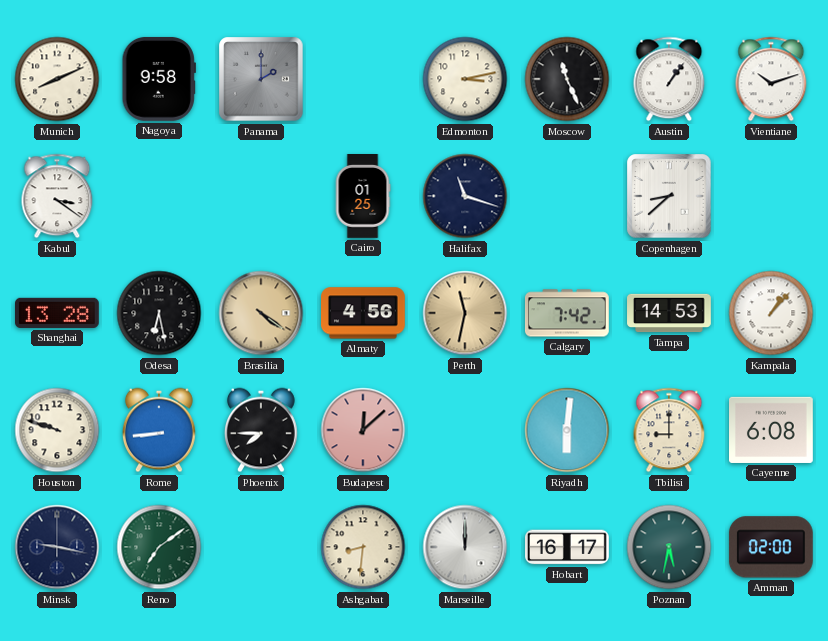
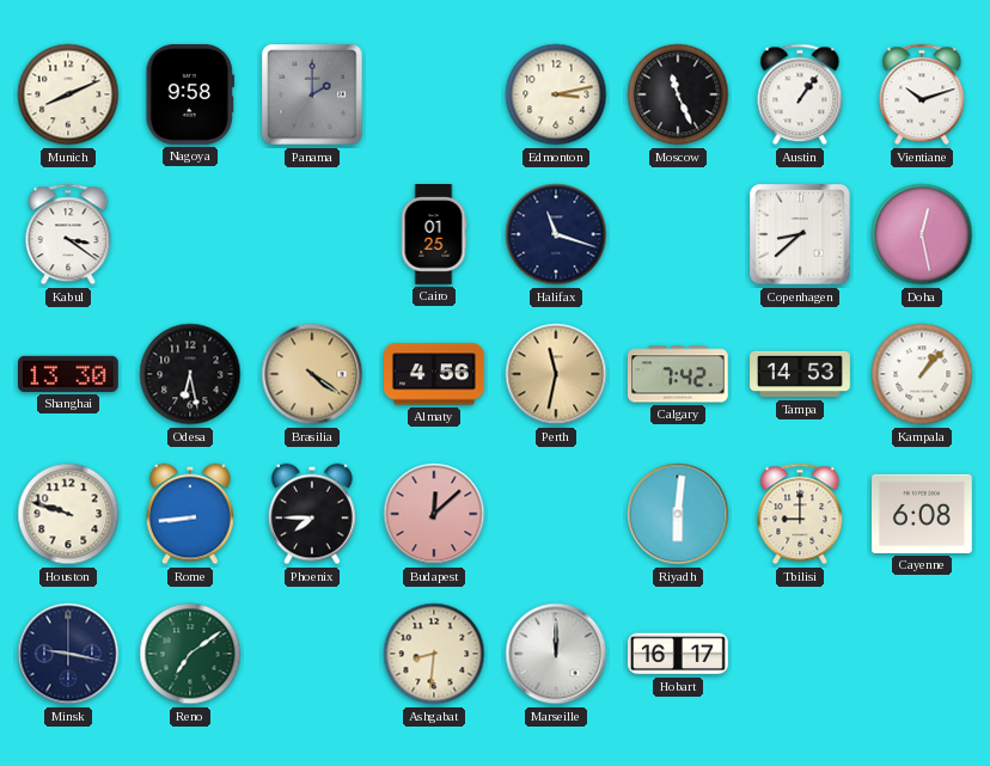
Doha: none -> 12:28
Shanghai: 13:28 -> 13:30
Poznan: 5:32 -> none
Amman: 02:00 -> none
